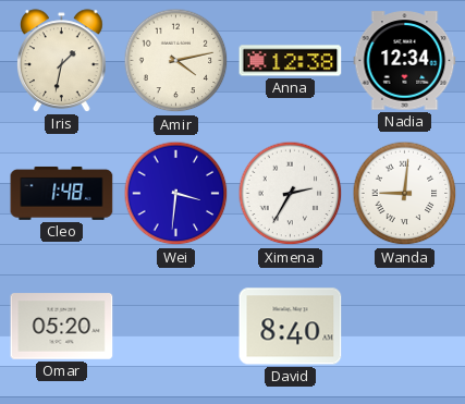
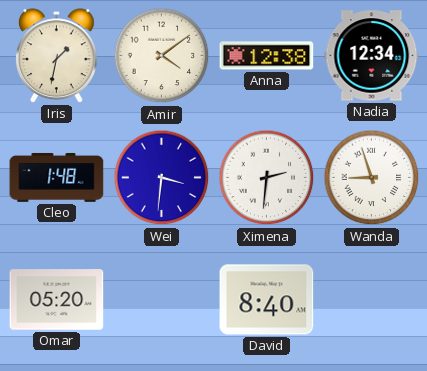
Amir: 4:13 -> 4:09
Ximena: 2:35 -> 2:31
Wanda: 9:01 -> 8:57
